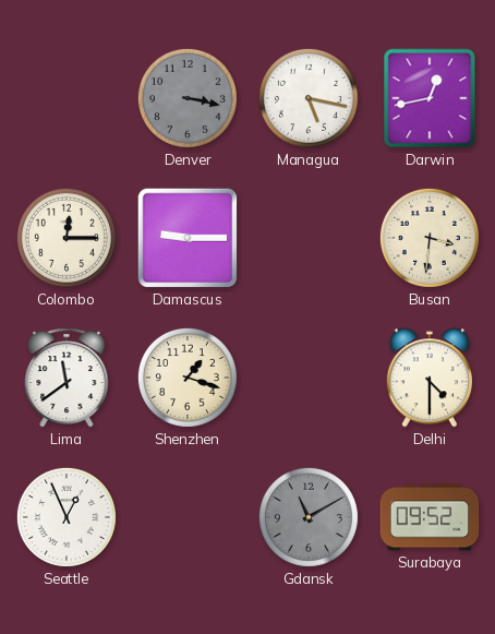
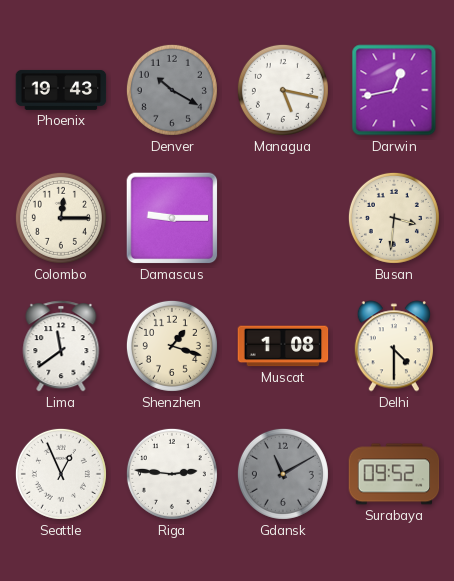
Phoenix: none -> 19:43
Denver: 3:17 -> 10:20
Muscat: none -> 1:08
Riga: none -> 2:46
